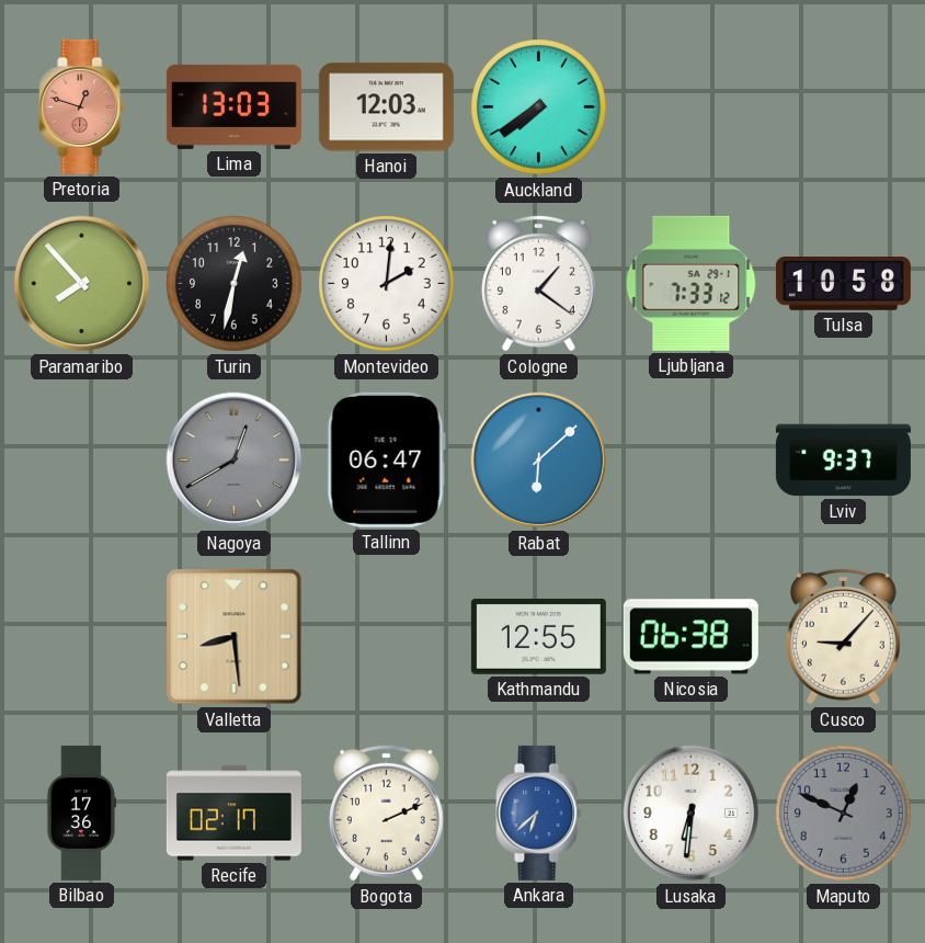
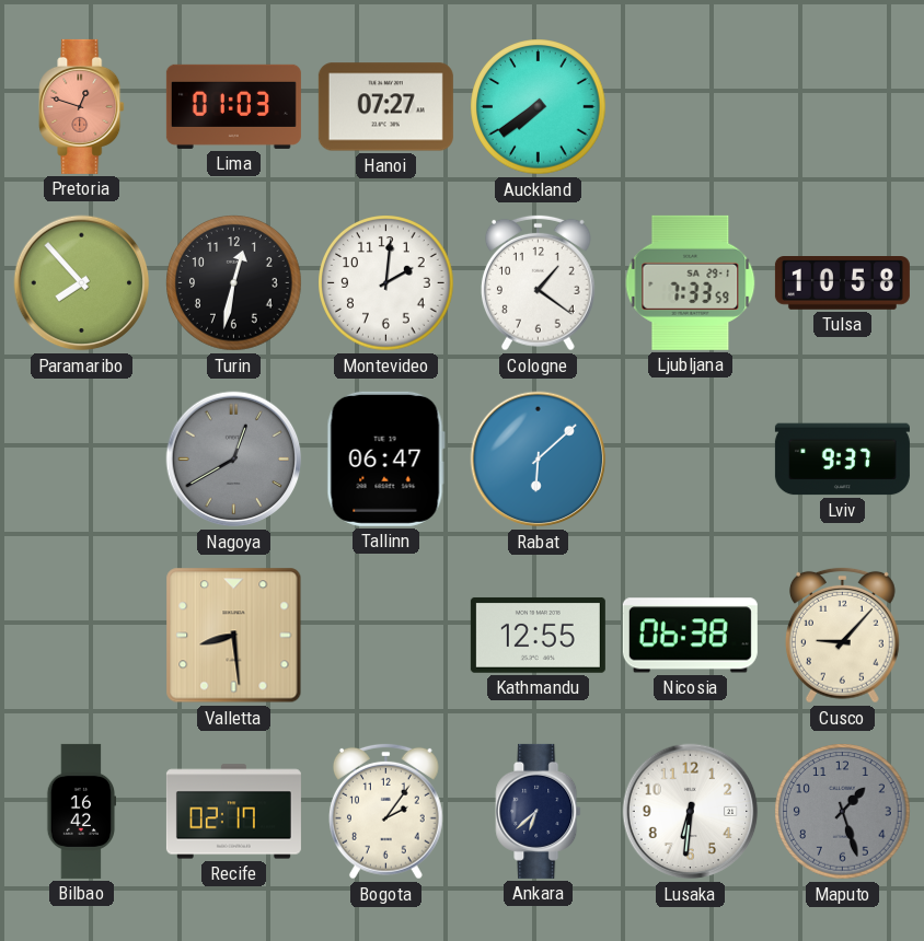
Lima: 13:03 -> 01:03
Hanoi: 12:03 -> 07:27
Ljubljana: 7:33:12 -> 7:33:59
Bilbao: 17:36 -> 16:42
Bogota: 2:11 -> 2:06
Ankara dial: blue -> navy
Maputo: 12:49 -> 1:27
